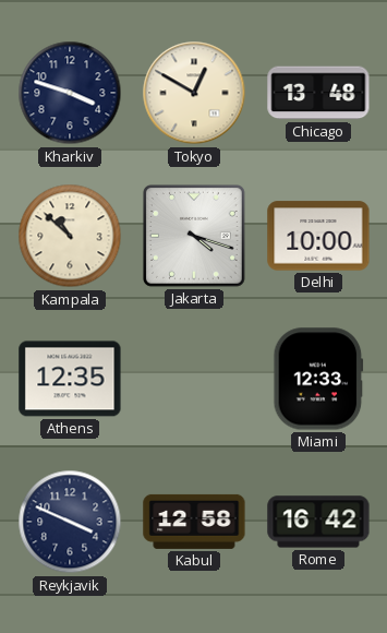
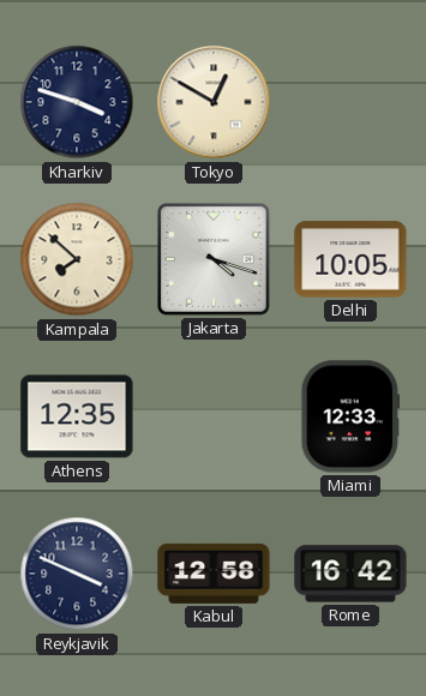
Chicago: 13:48 -> none
Kampala: 10:52 -> 7:52
Delhi: 10:00 -> 10:05
